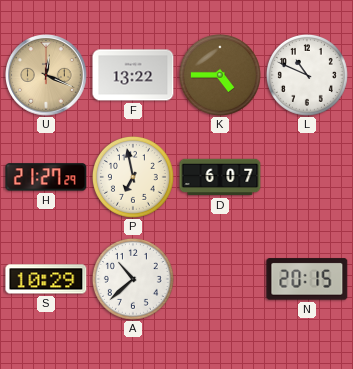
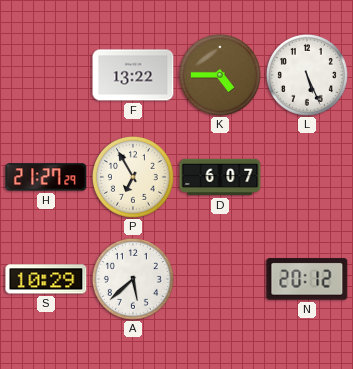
U: 12:19 -> none
L: 10:49 -> 5:26
P: 6:58 -> 6:55
A: 10:38 -> 5:38
N: 20:15 -> 20:12
